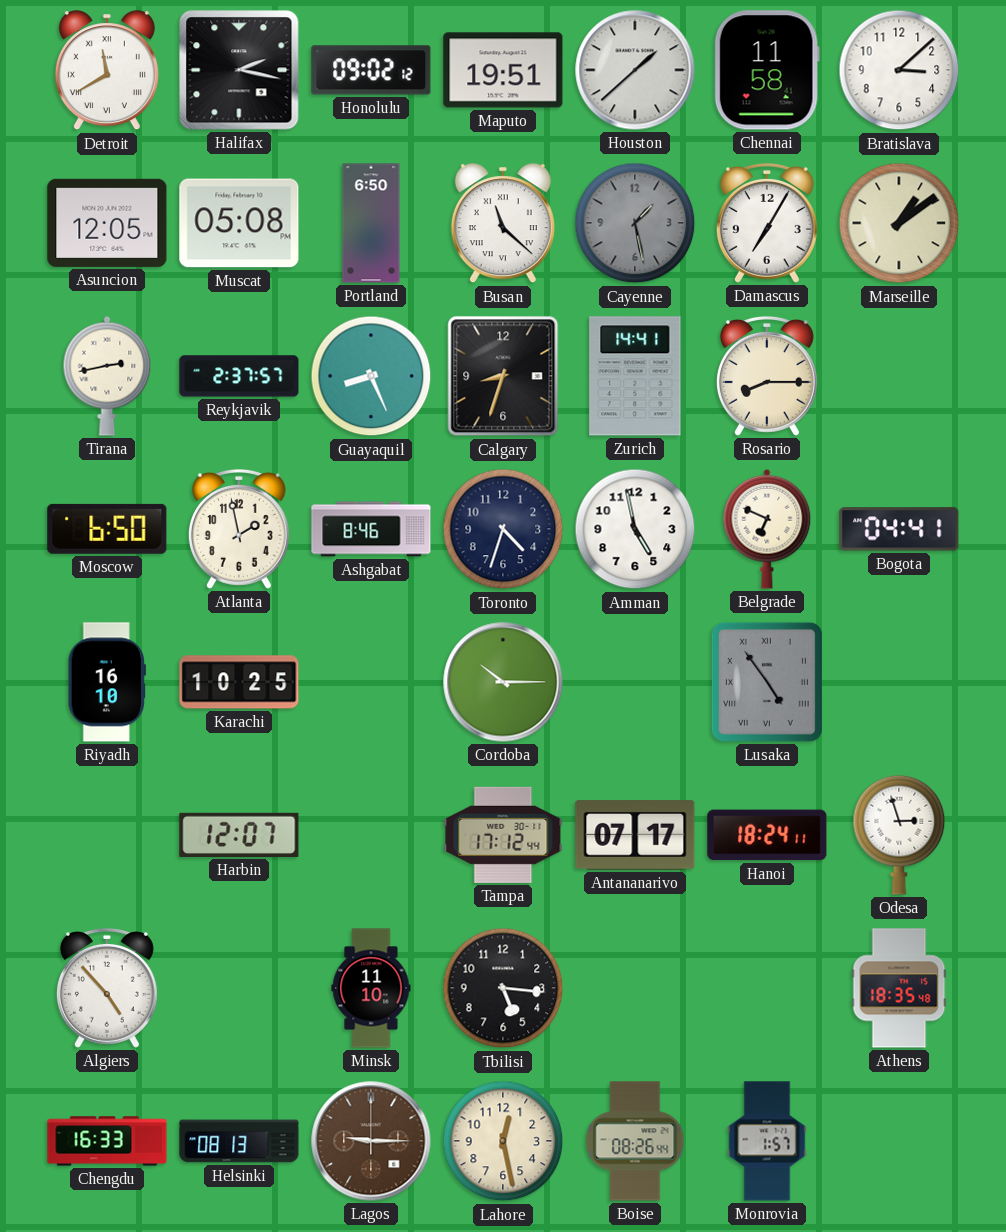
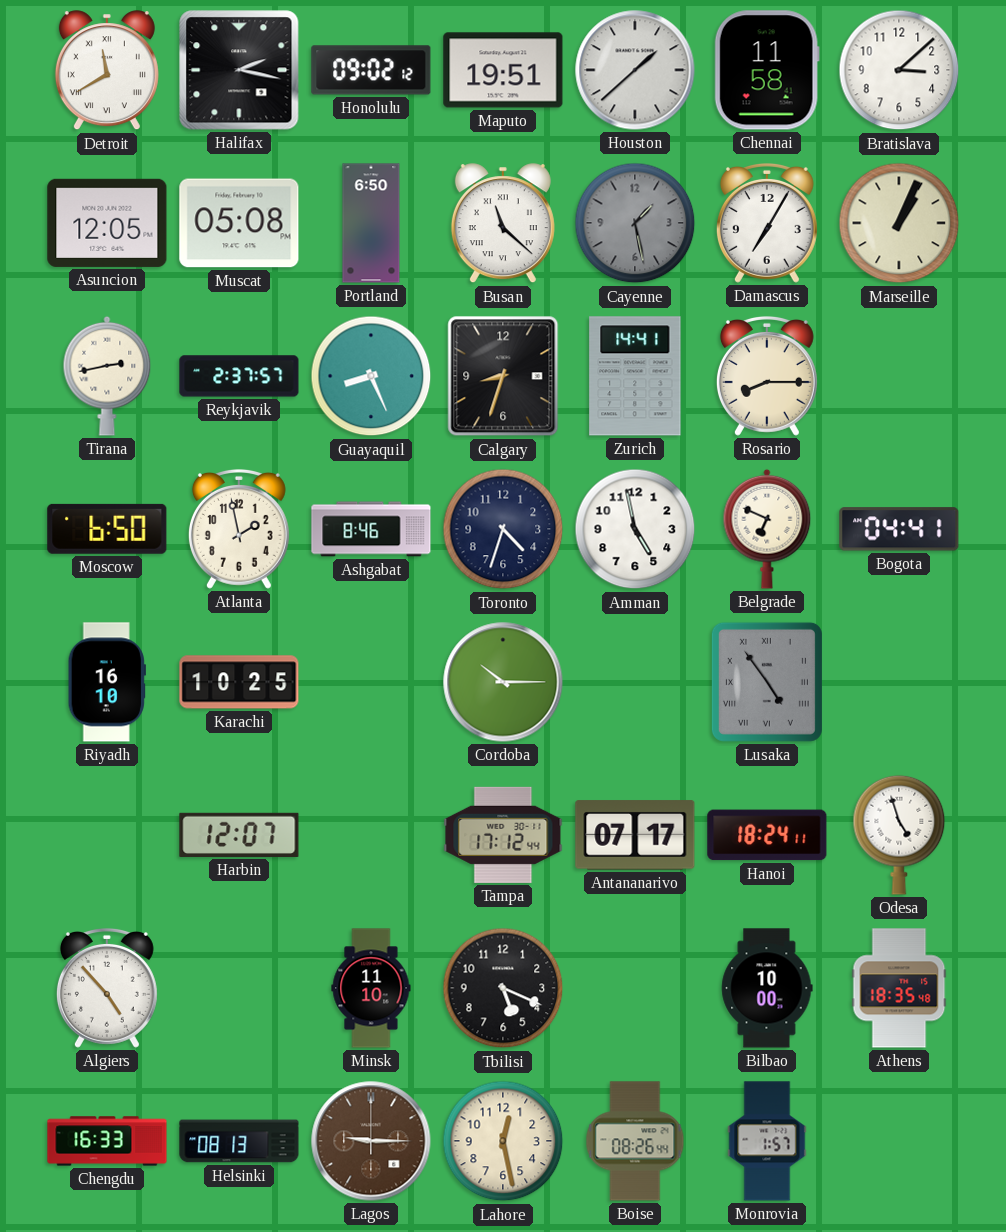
Marseille: 1:09 -> 1:04
Odesa: 2:57 -> 4:57
Tbilisi: 5:16 -> 5:19
Bilbao: none -> 10:00
